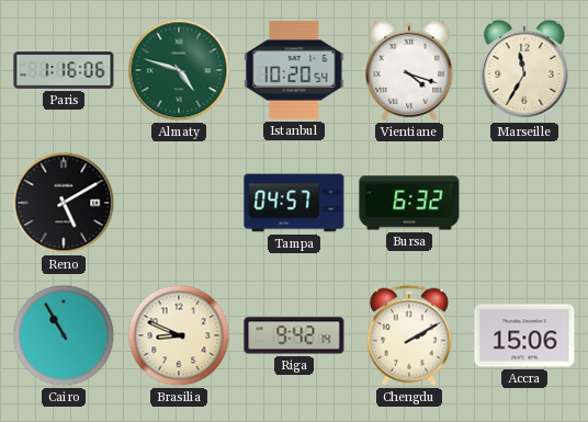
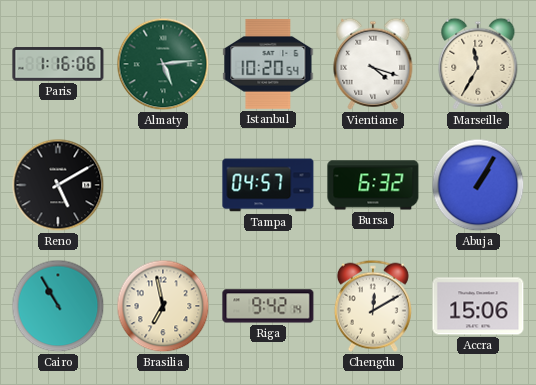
Almaty: 4:48 -> 5:14
Abuja: none -> 1:05
Brasilia: 8:49 -> 6:58
Chengdu: 2:10 -> 12:10
